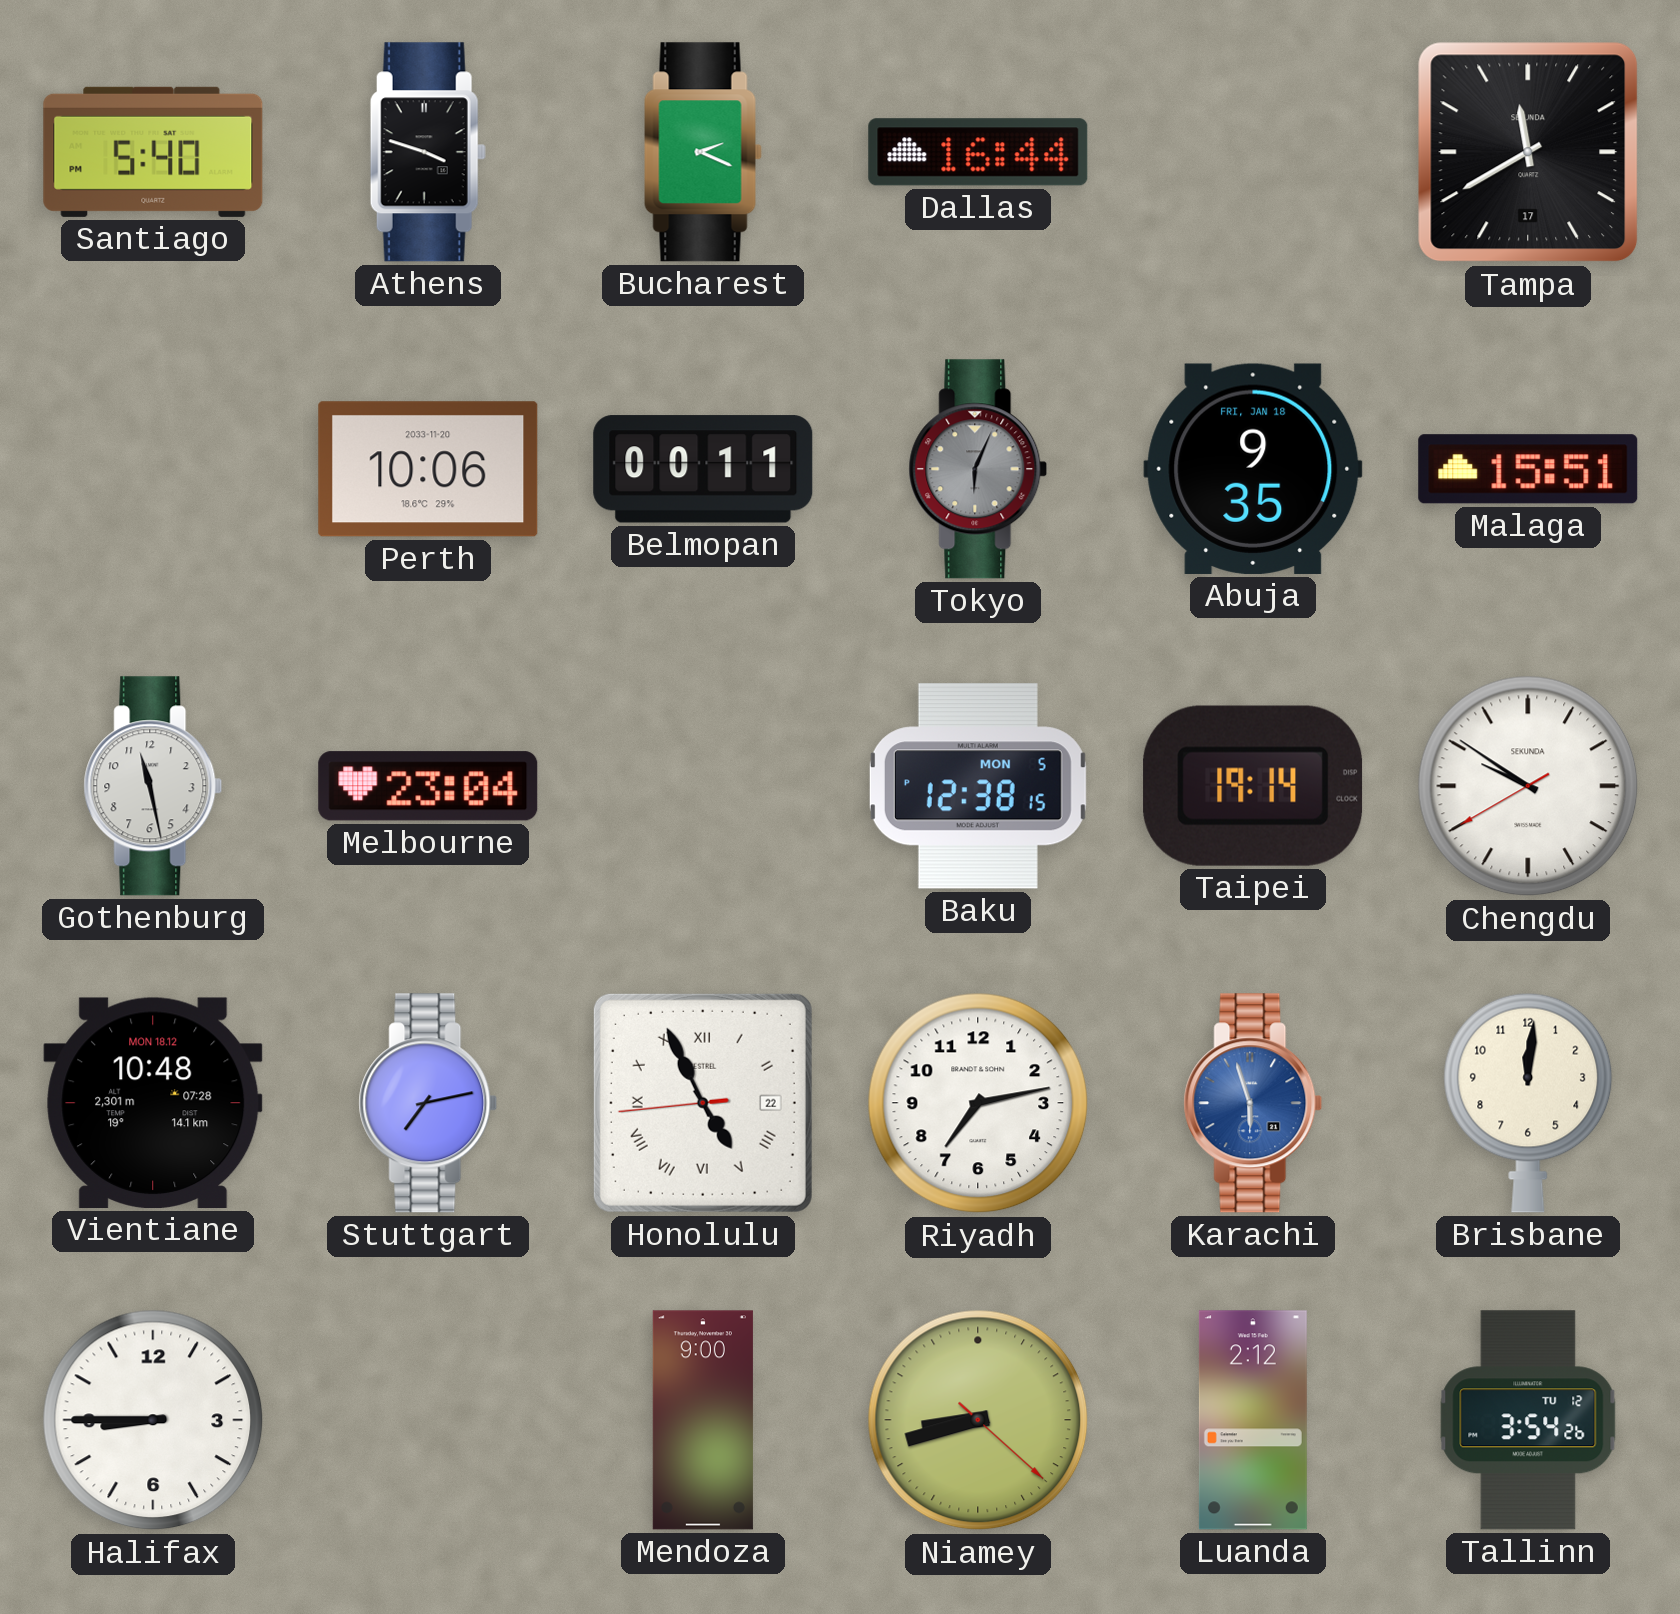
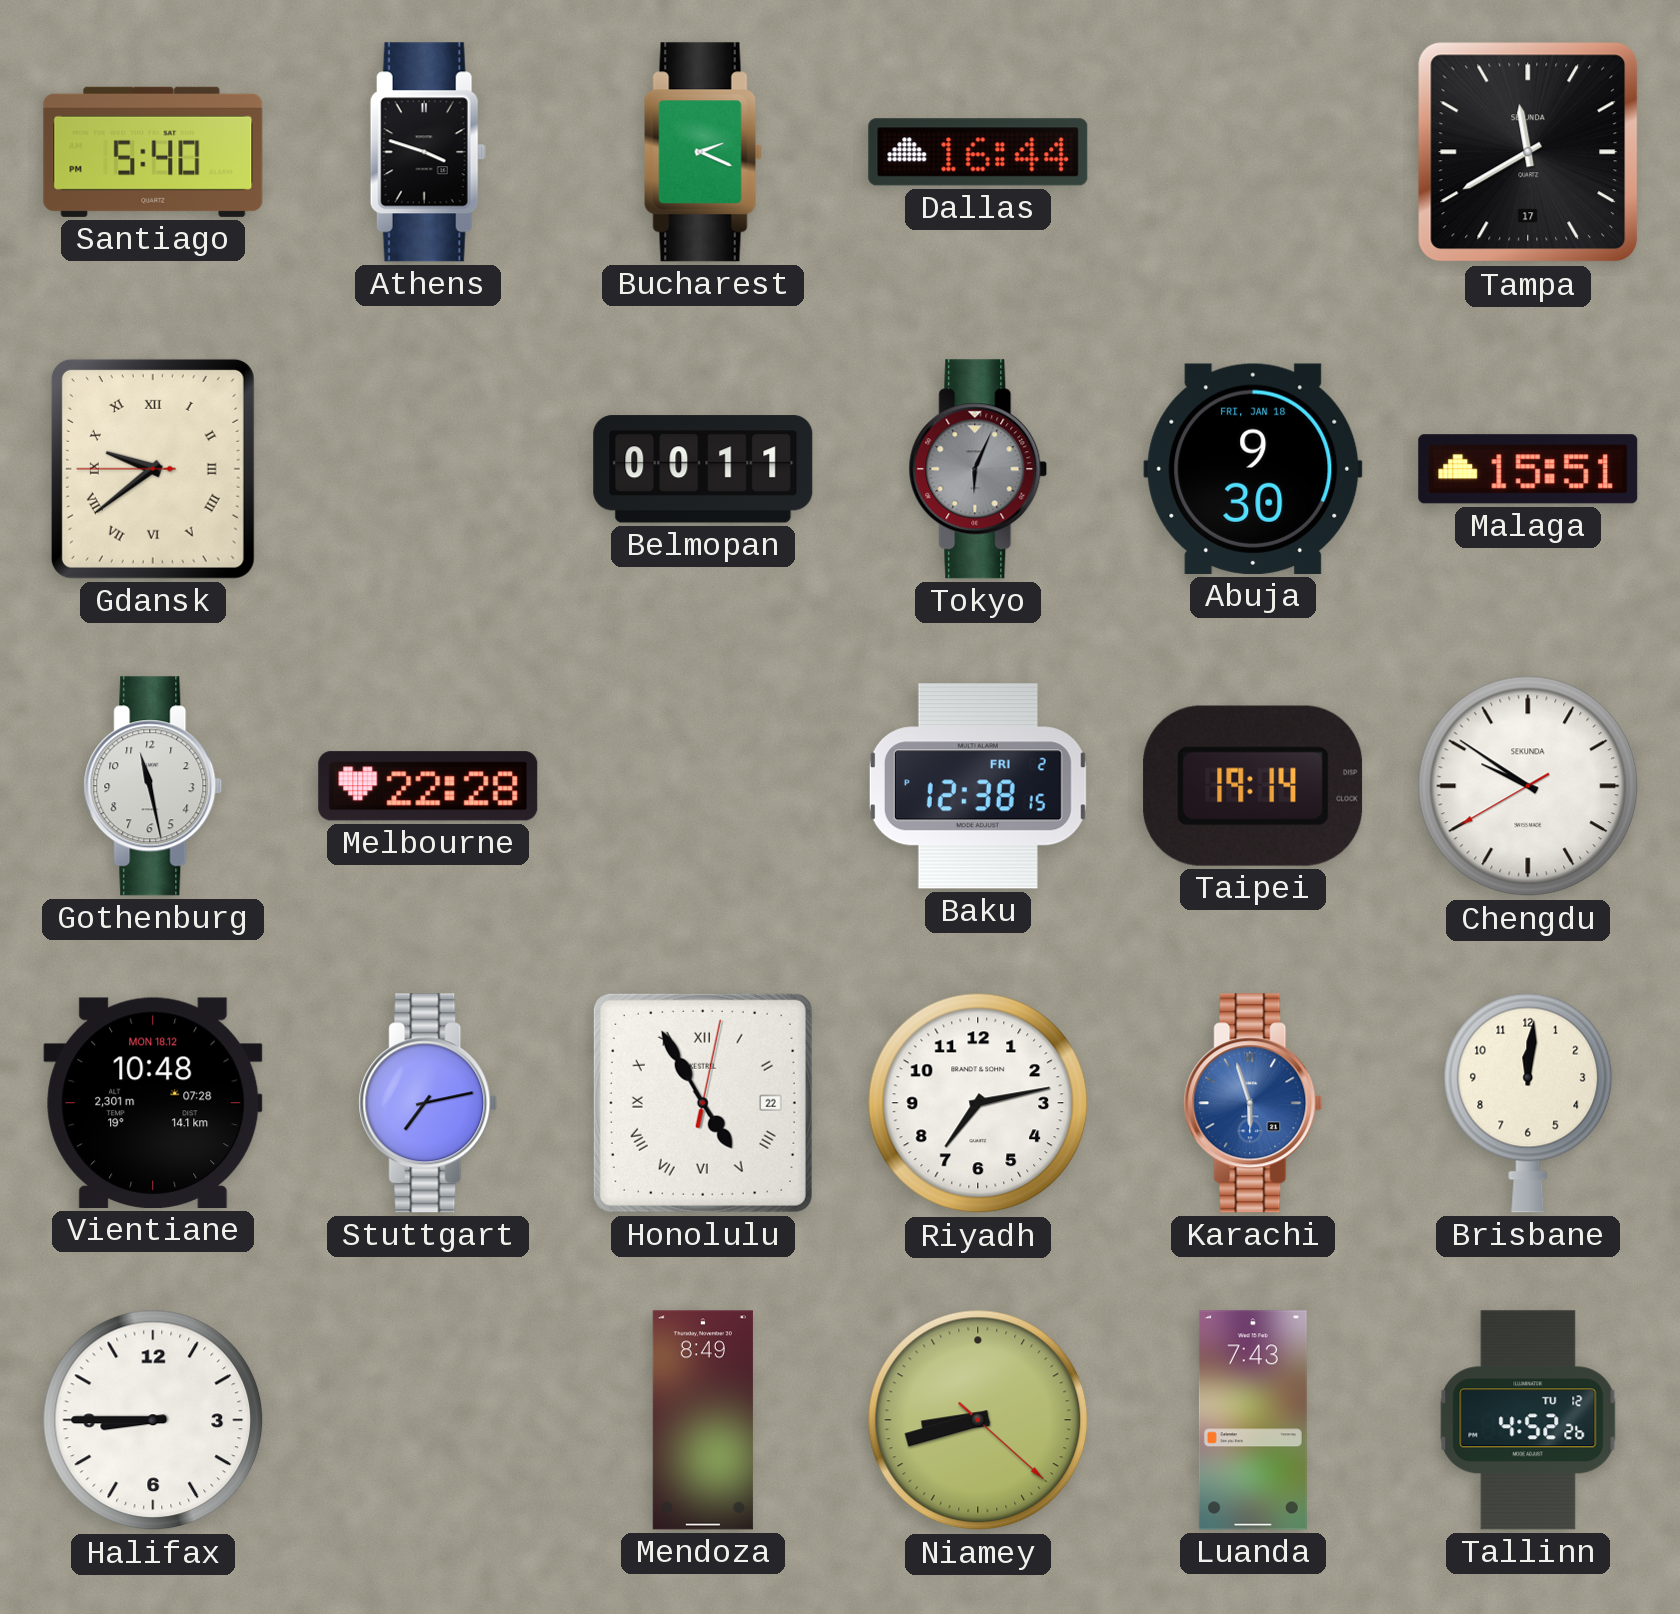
Gdansk: none -> 9:38
Perth: 10:06 -> none
Abuja: 9:35 -> 9:30
Melbourne: 23:04 -> 22:28
Baku date: MON 5 -> FRI 2
Honolulu: 4:55:44 -> 4:55:02
Mendoza: 9:00 -> 8:49
Luanda: 2:12 -> 7:43
Tallinn: 3:54 -> 4:52
